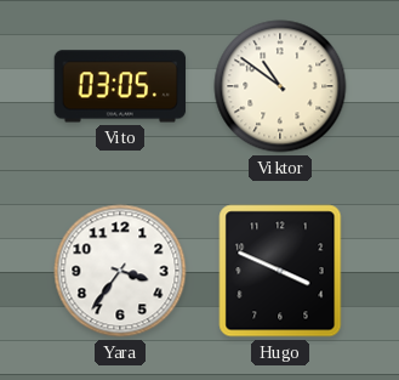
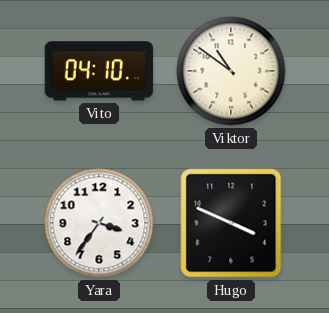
Vito: 03:05 -> 04:10
